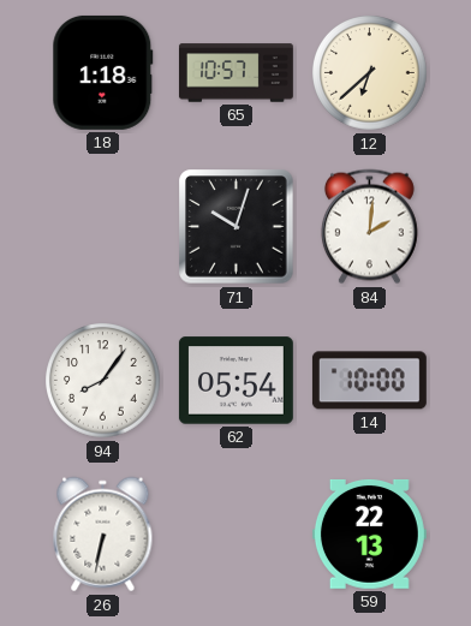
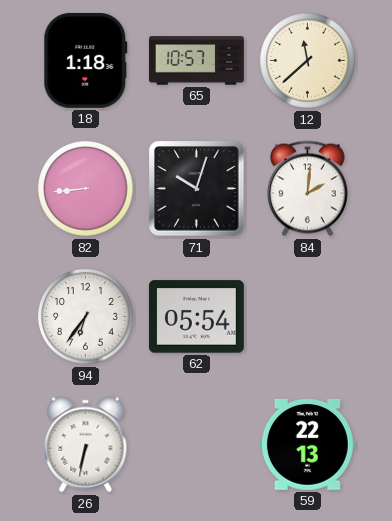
12: 6:38 -> 11:38
82: none -> 8:44
94: 8:06 -> 6:36
14: 10:00 -> none
